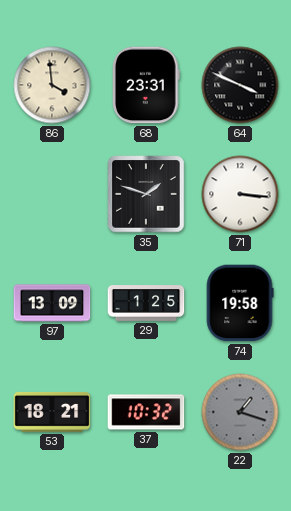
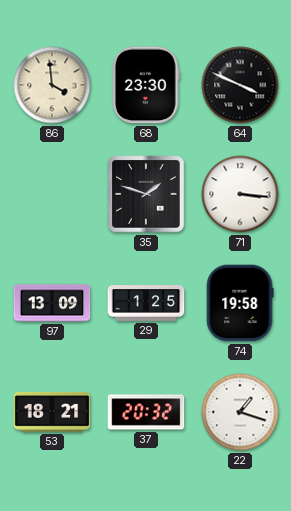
68: 23:31 -> 23:30
37: 10:32 -> 20:32
22 dial: grey -> white
